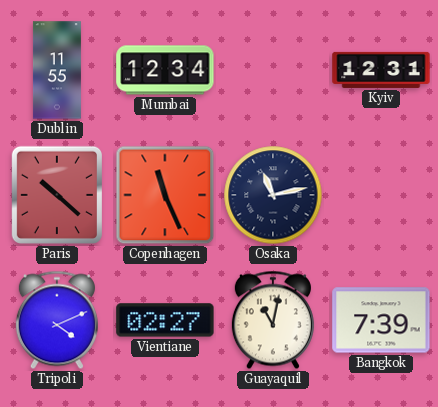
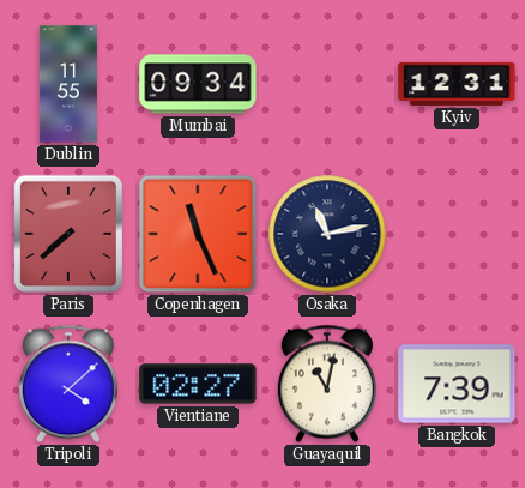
Mumbai: 12:34 -> 09:34
Paris: 10:22 -> 7:38
Tripoli: 4:11 -> 4:08
